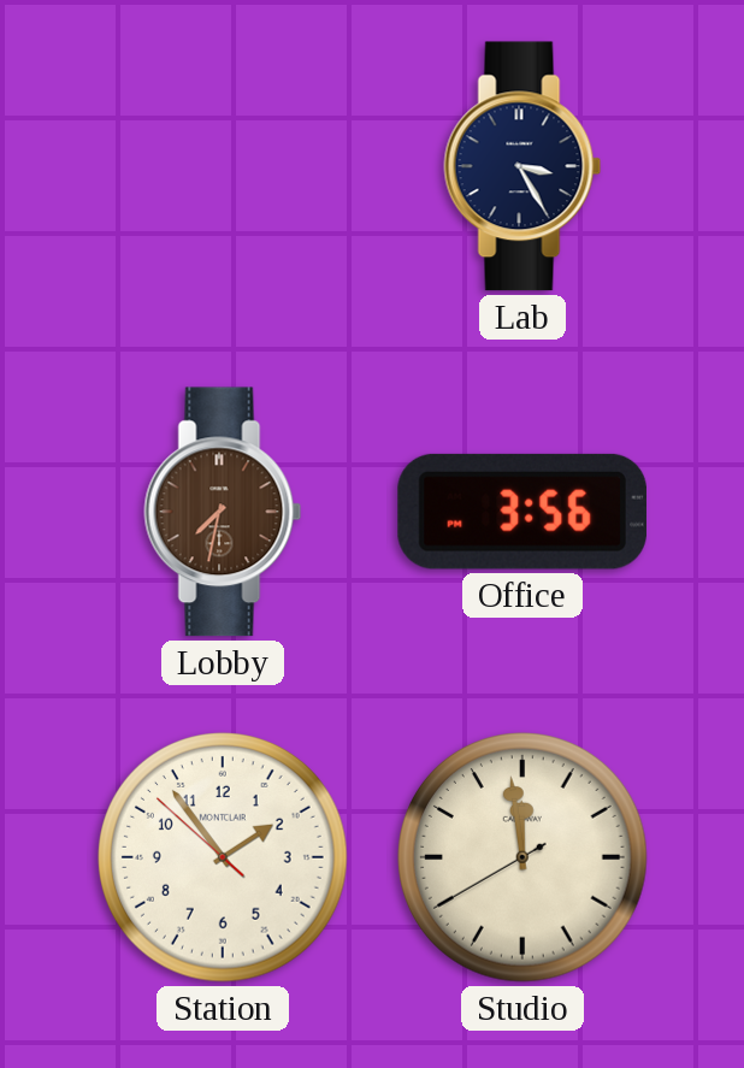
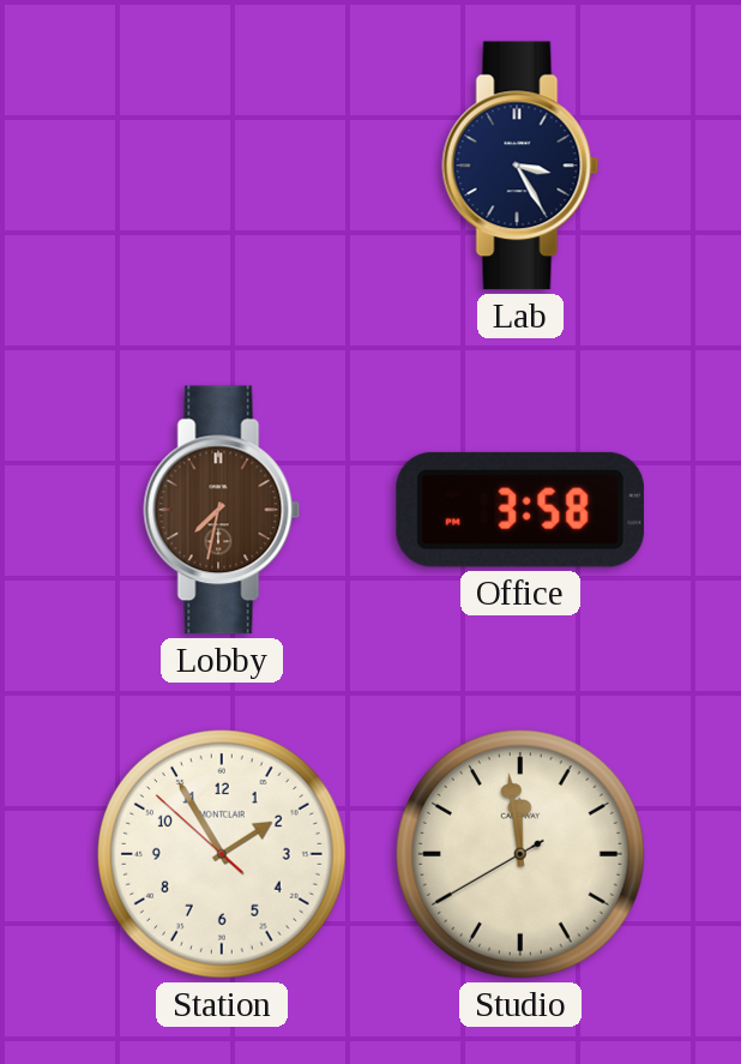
Office: 3:56 -> 3:58
Station: 1:53 -> 1:54
